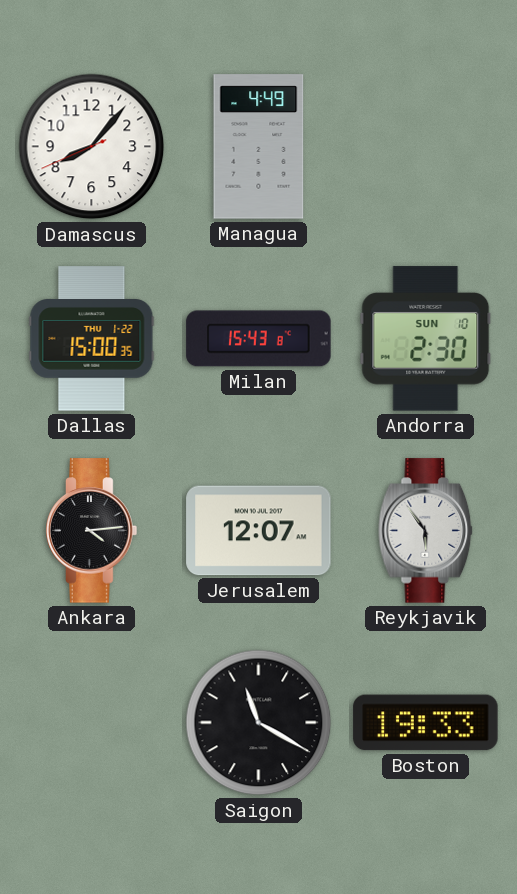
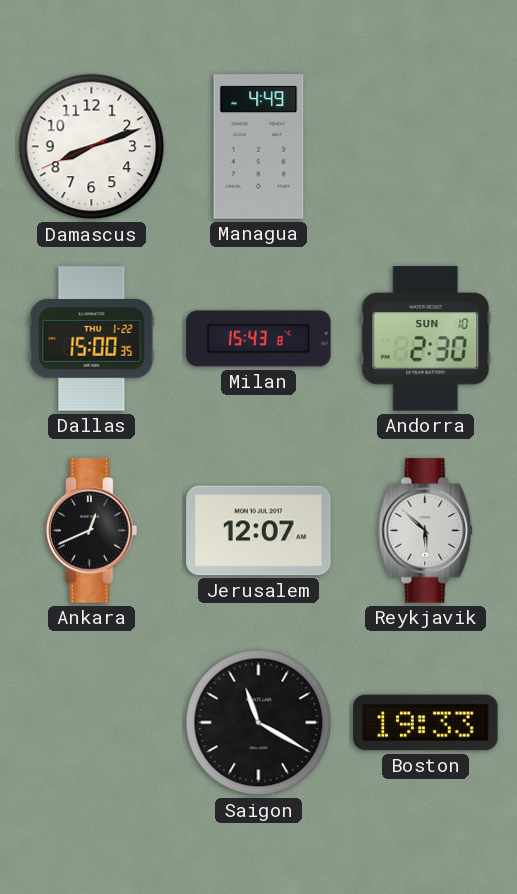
Damascus: 8:06 -> 8:11
Ankara: 4:14 -> 12:41
Reykjavik: 5:54 -> 5:52
